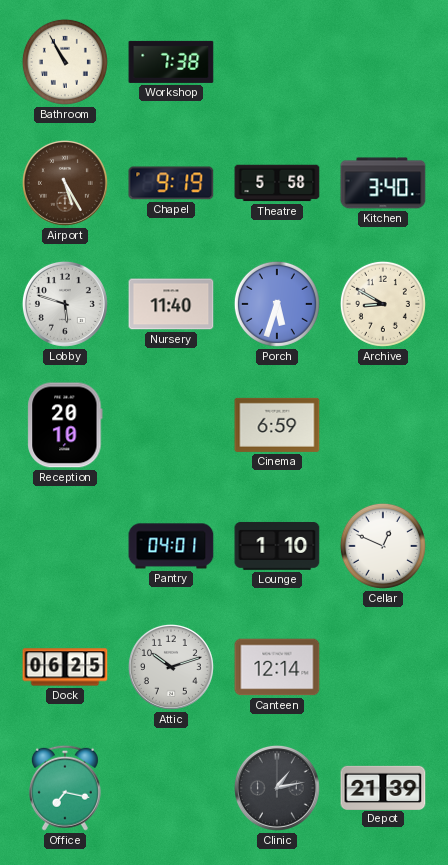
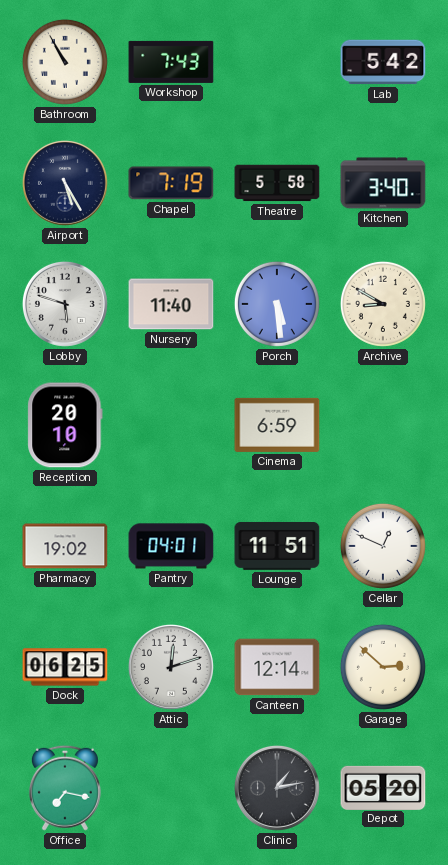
Workshop: 7:38 -> 7:43
Lab: none -> 5:42
Airport dial: brown -> navy
Chapel: 9:19 -> 7:19
Porch: 5:33 -> 5:29
Pharmacy: none -> 19:02
Lounge: 1:10 -> 11:51
Attic: 10:12 -> 12:12
Garage: none -> 2:52
Depot: 21:39 -> 05:20
